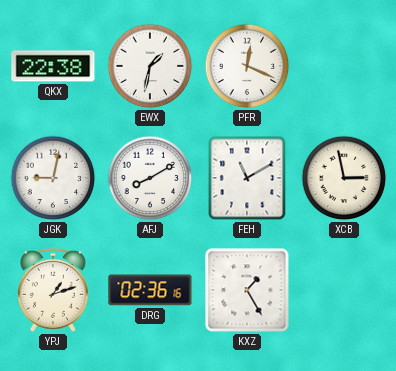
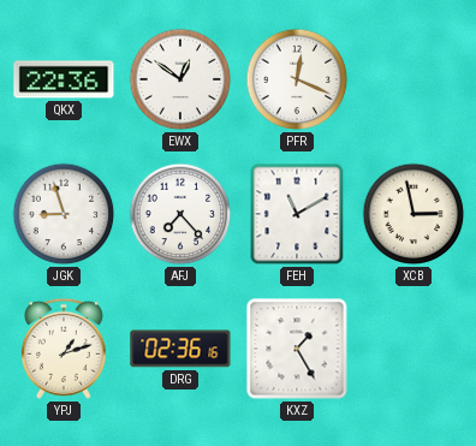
QKX: 22:38 -> 22:36
EWX: 1:32 -> 12:51
JGK: 9:02 -> 8:57
AFJ: 8:10 -> 7:23
